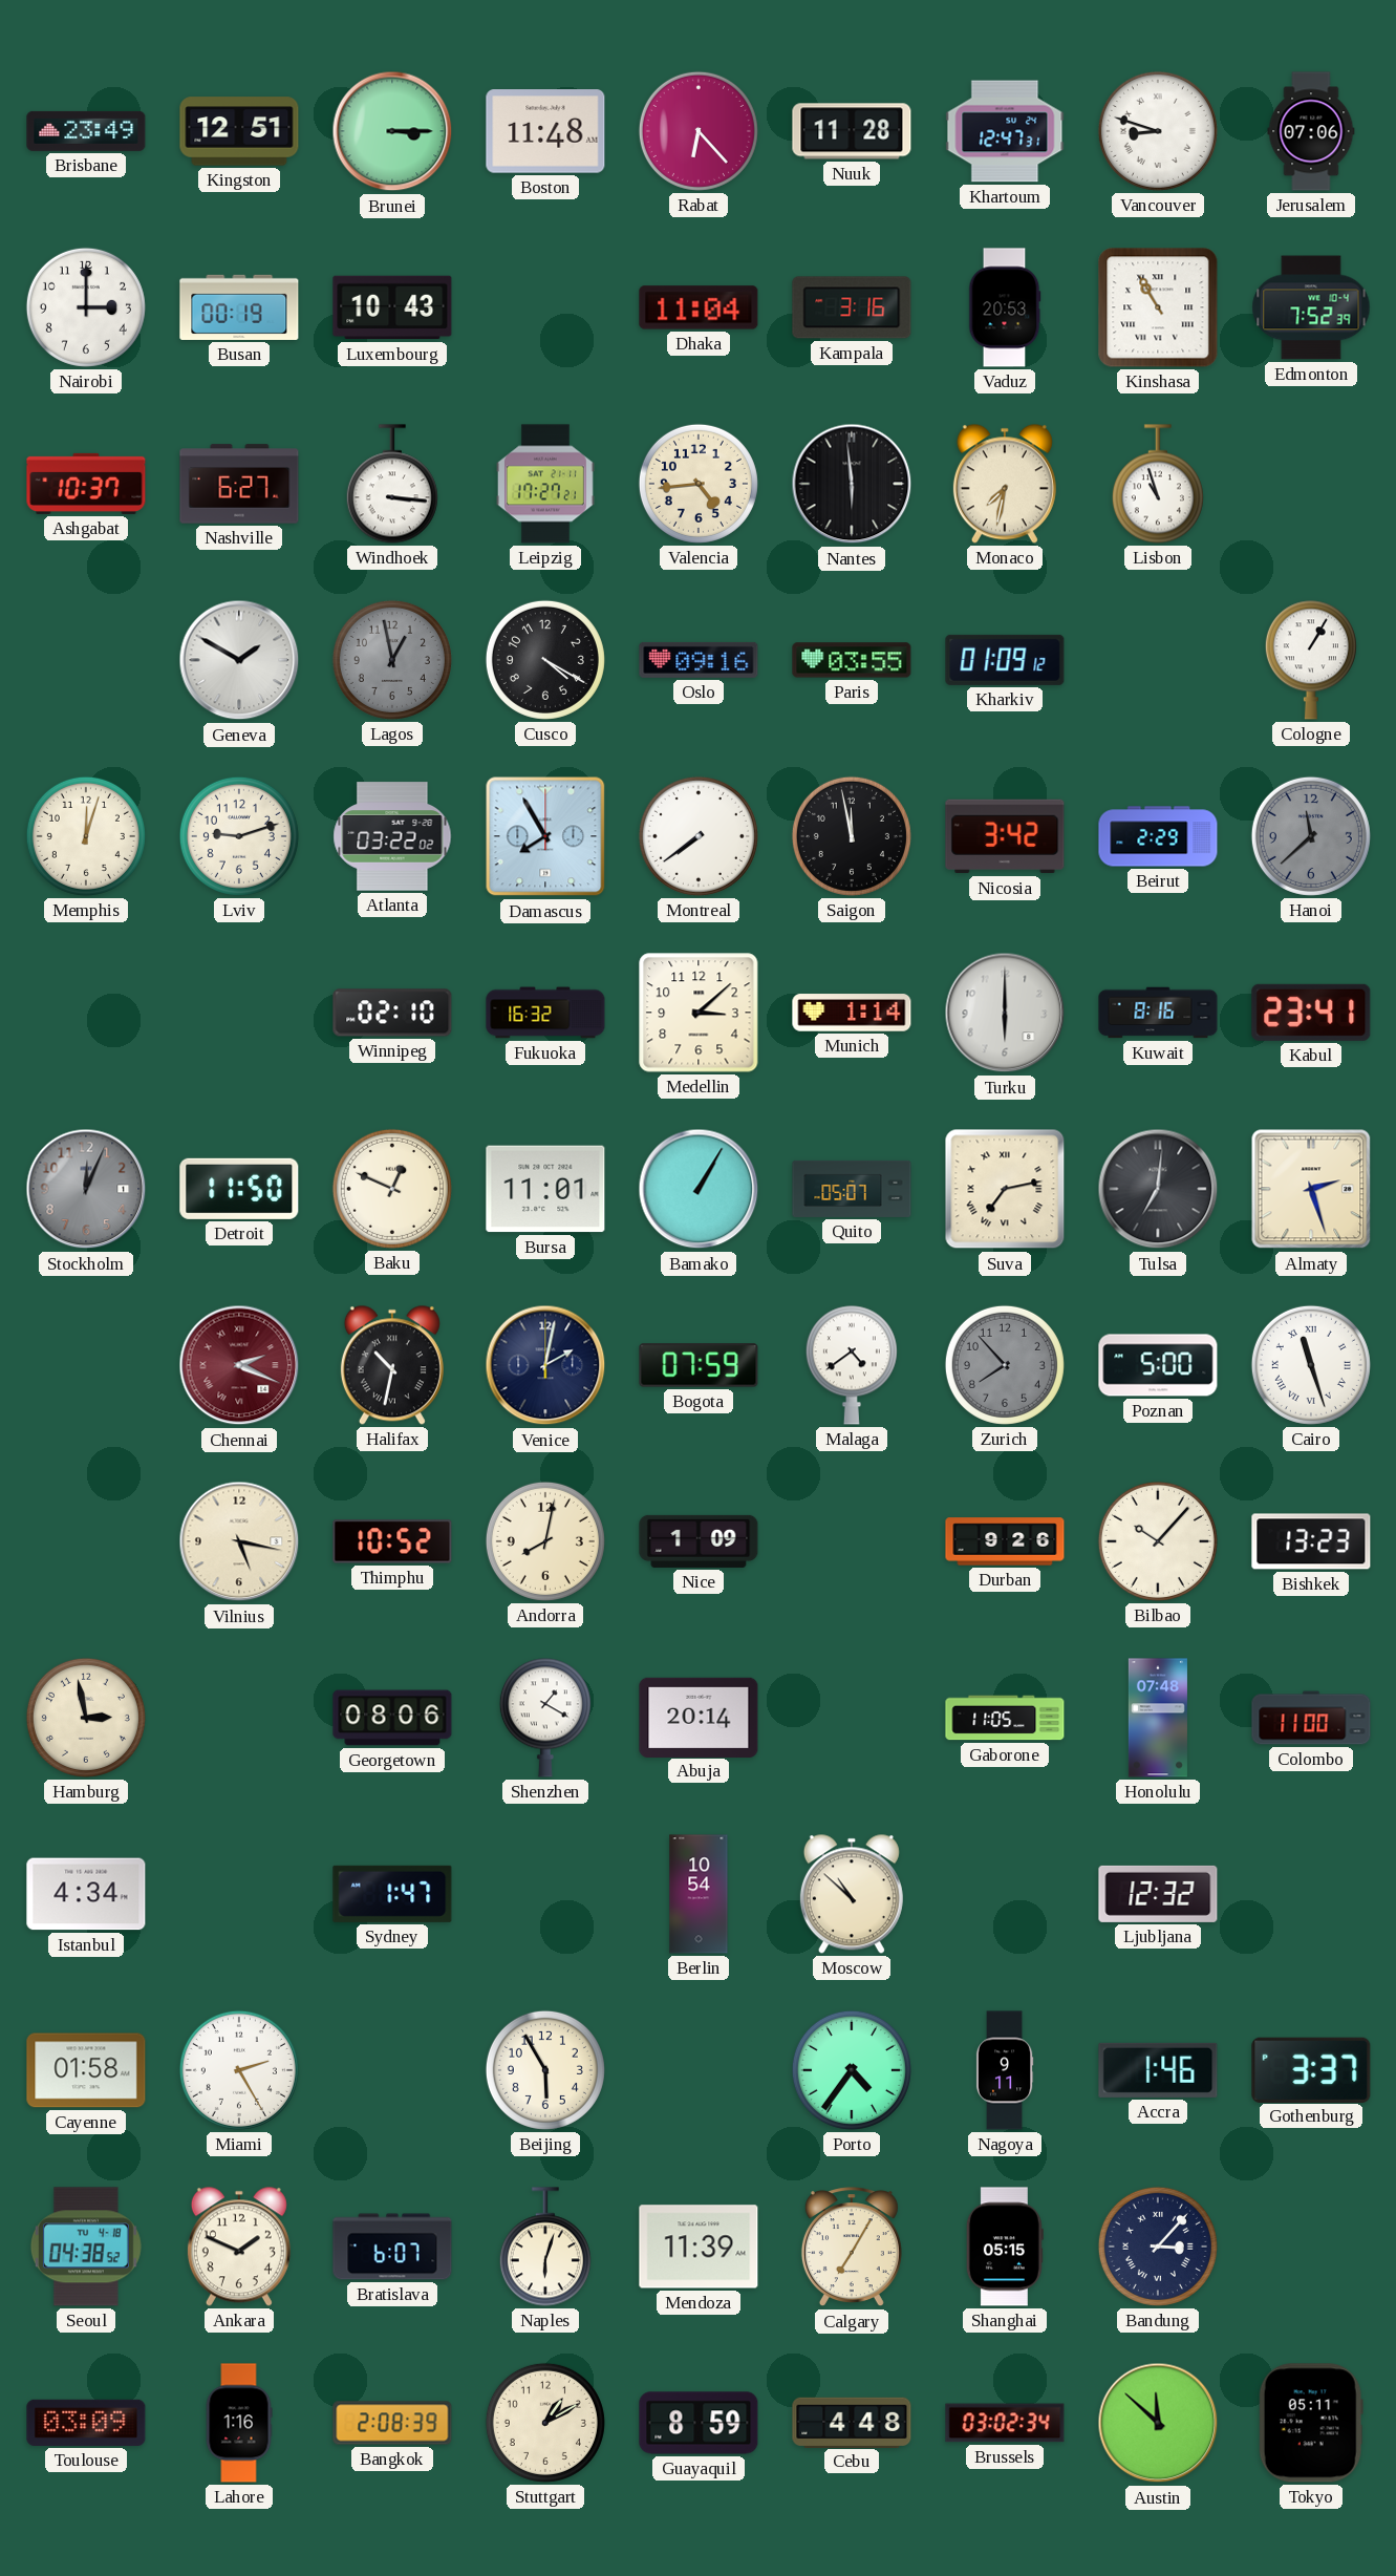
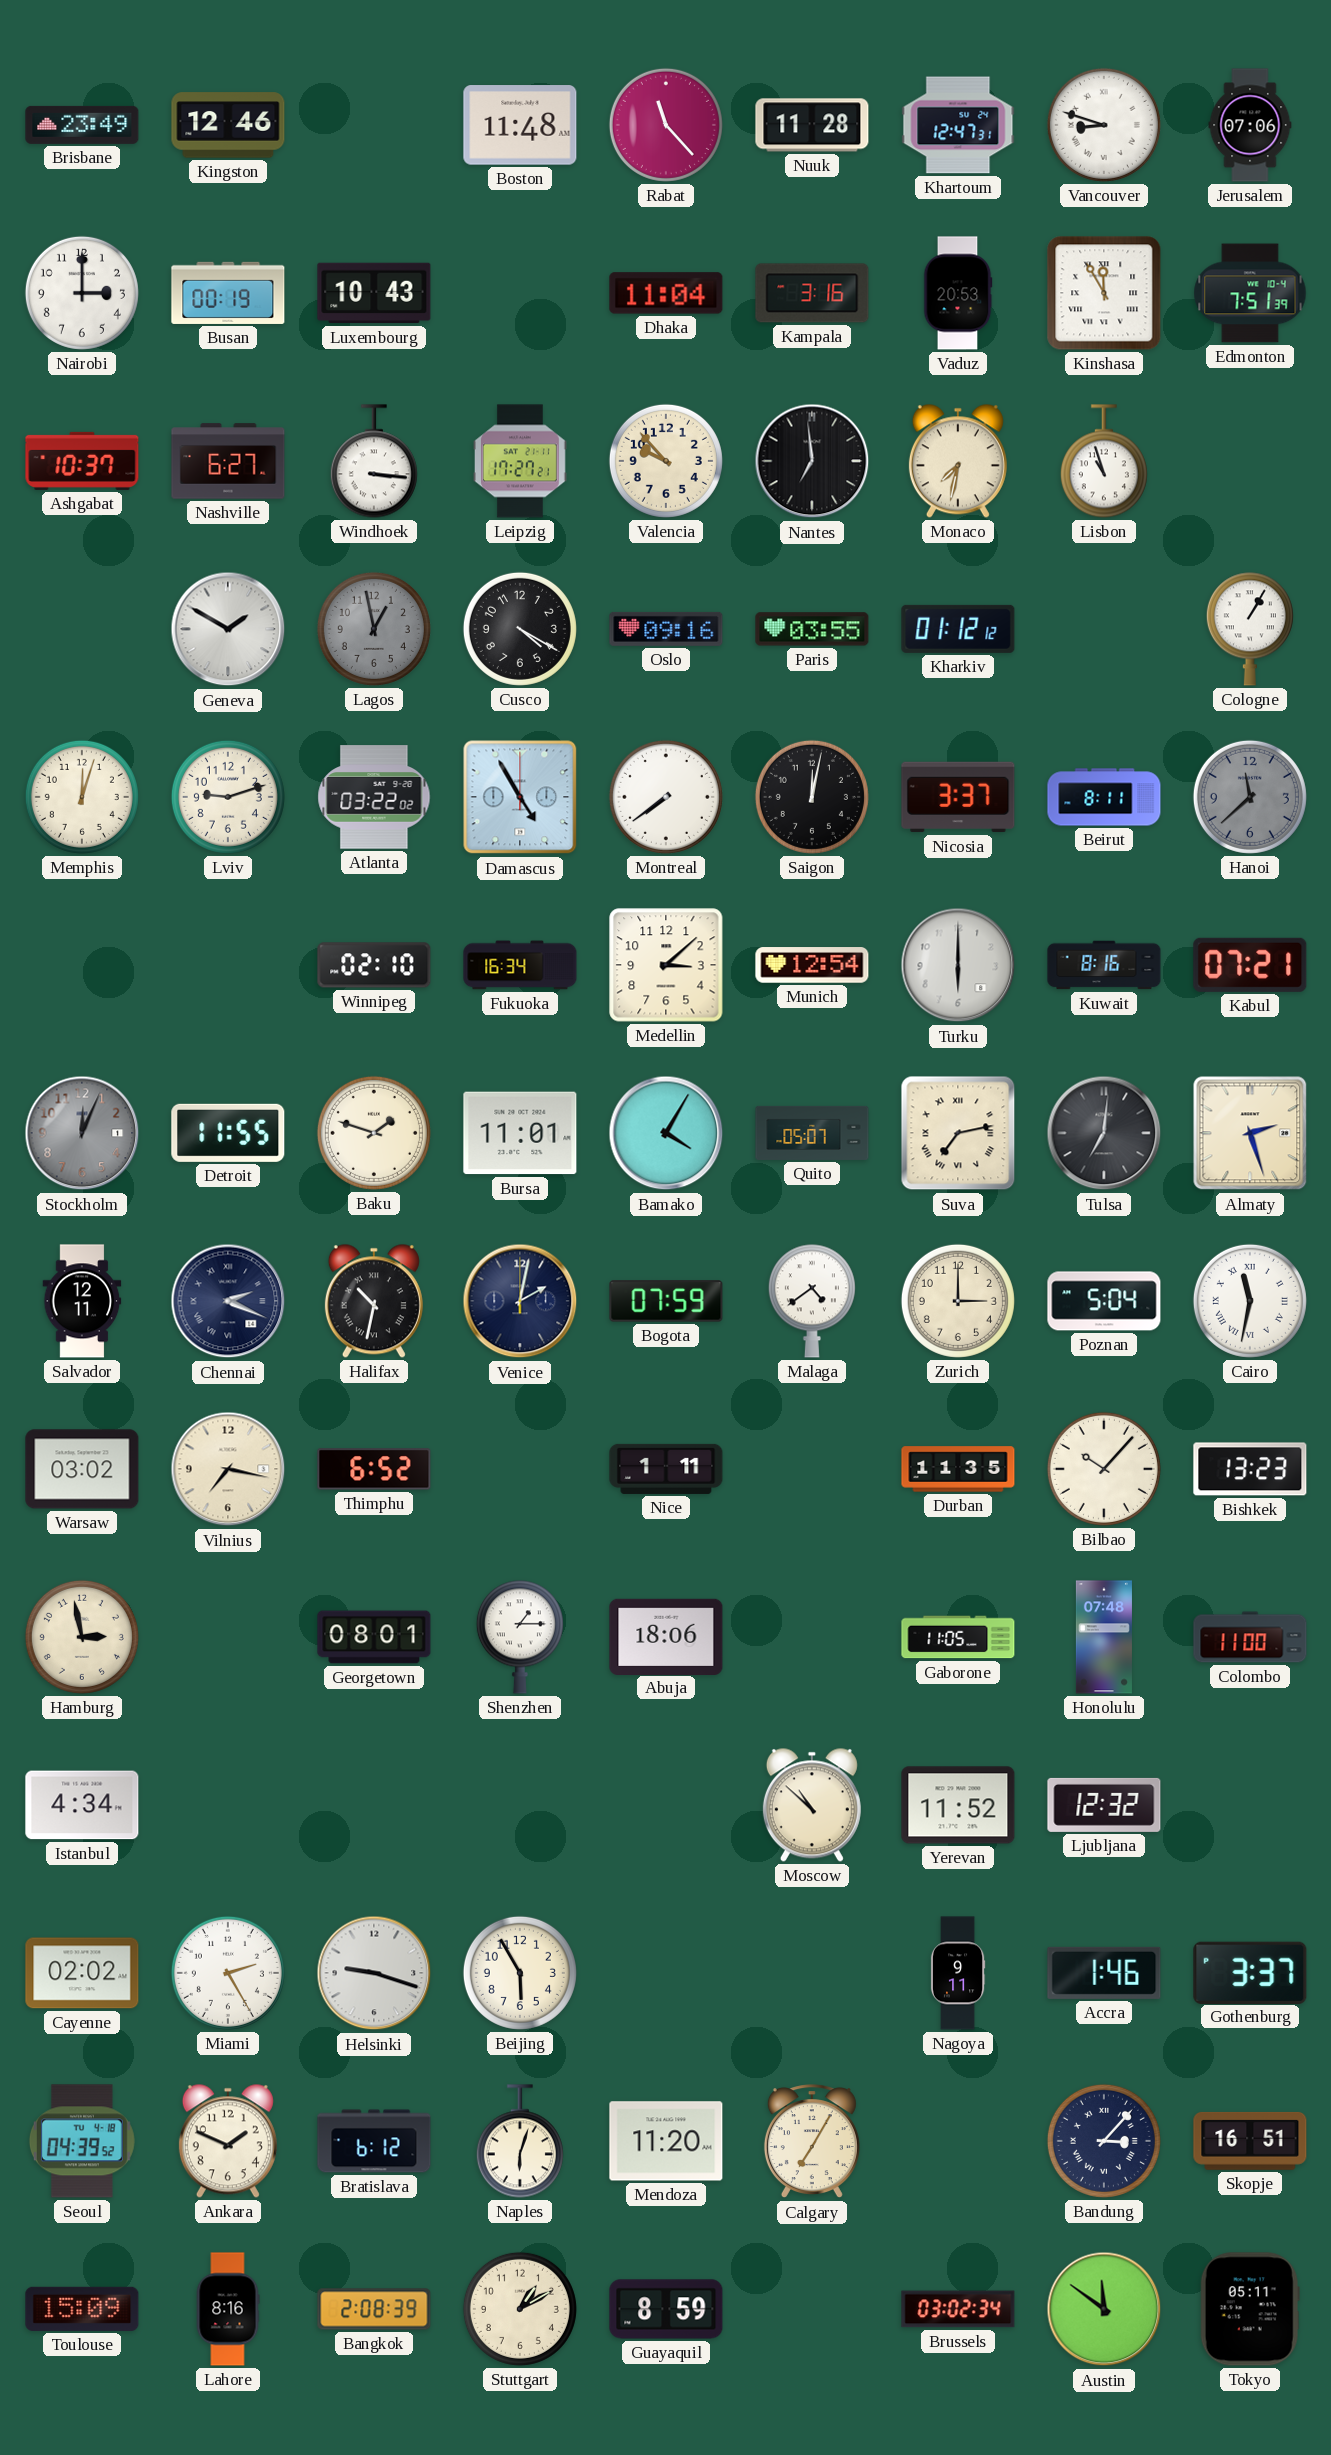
Kingston: 12:51 -> 12:46
Brunei: 3:15 -> none
Rabat: 6:23 -> 11:23
Kinshasa: 10:55 -> 11:55
Edmonton: 7:52 -> 7:51
Valencia: 4:44 -> 9:53
Nantes: 5:59 -> 6:59
Kharkiv: 01:09 -> 01:12
Damascus: 7:55 -> 4:55
Saigon: 11:58 -> 12:02
Nicosia: 3:42 -> 3:37
Beirut: 2:29 -> 8:11
Fukuoka: 16:32 -> 16:34
Munich: 1:14 -> 12:54
Kabul: 23:41 -> 07:21
Detroit: 11:50 -> 11:55
Baku: 12:49 -> 1:48
Bamako: 1:05 -> 4:05
Salvador: none -> 12:11
Chennai dial: burgundy -> navy
Zurich: 7:53 -> 3:00
Zurich dial: grey -> cream
Poznan: 5:00 -> 5:04
Cairo: 11:27 -> 11:32
Warsaw: none -> 03:02
Vilnius: 5:17 -> 7:17
Thimphu: 10:52 -> 6:52
Andorra: 8:02 -> none
Nice: 1:09 -> 1:11
Durban: 9:26 -> 11:35
Georgetown: 08:06 -> 08:01
Shenzhen: 1:20 -> 1:15
Abuja: 20:14 -> 18:06
Sydney: 1:47 -> none
Berlin: 10:54 -> none
Yerevan: none -> 11:52
Cayenne: 01:58 -> 02:02
Helsinki: none -> 9:18
Porto: 4:36 -> none
Seoul: 04:38 -> 04:39
Bratislava: 6:07 -> 6:12
Mendoza: 11:39 -> 11:20
Shanghai: 05:15 -> none
Skopje: none -> 16:51
Toulouse: 03:09 -> 15:09
Lahore: 1:16 -> 8:16
Cebu: 4:48 -> none
Austin: 11:52 -> 11:51
